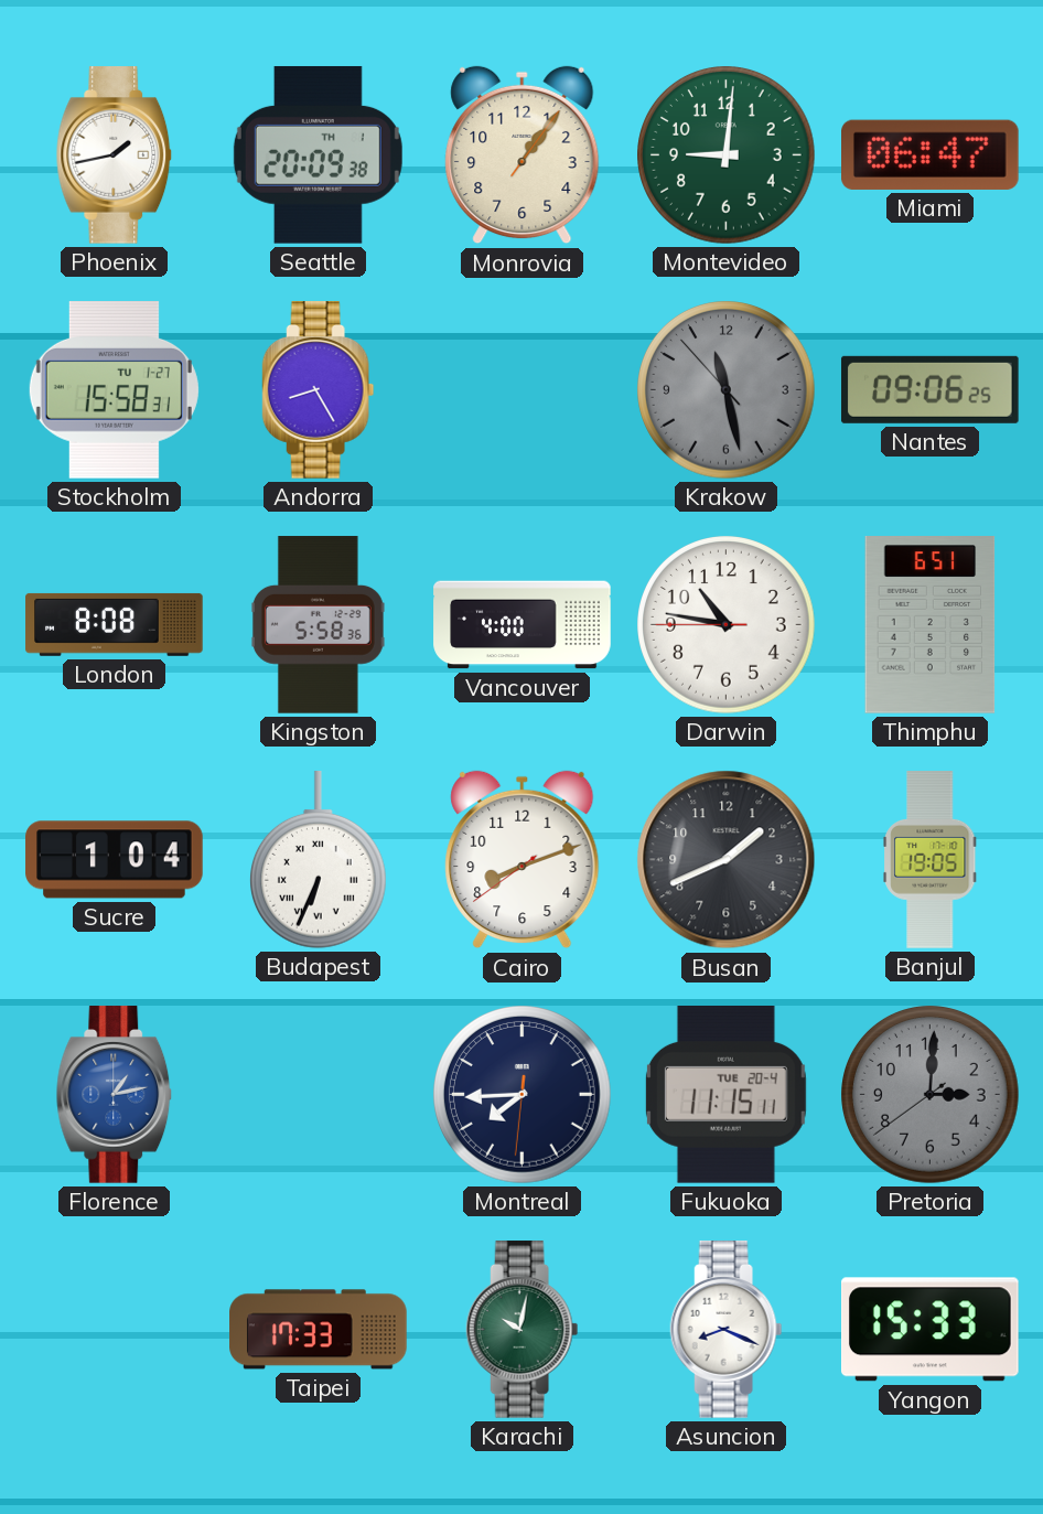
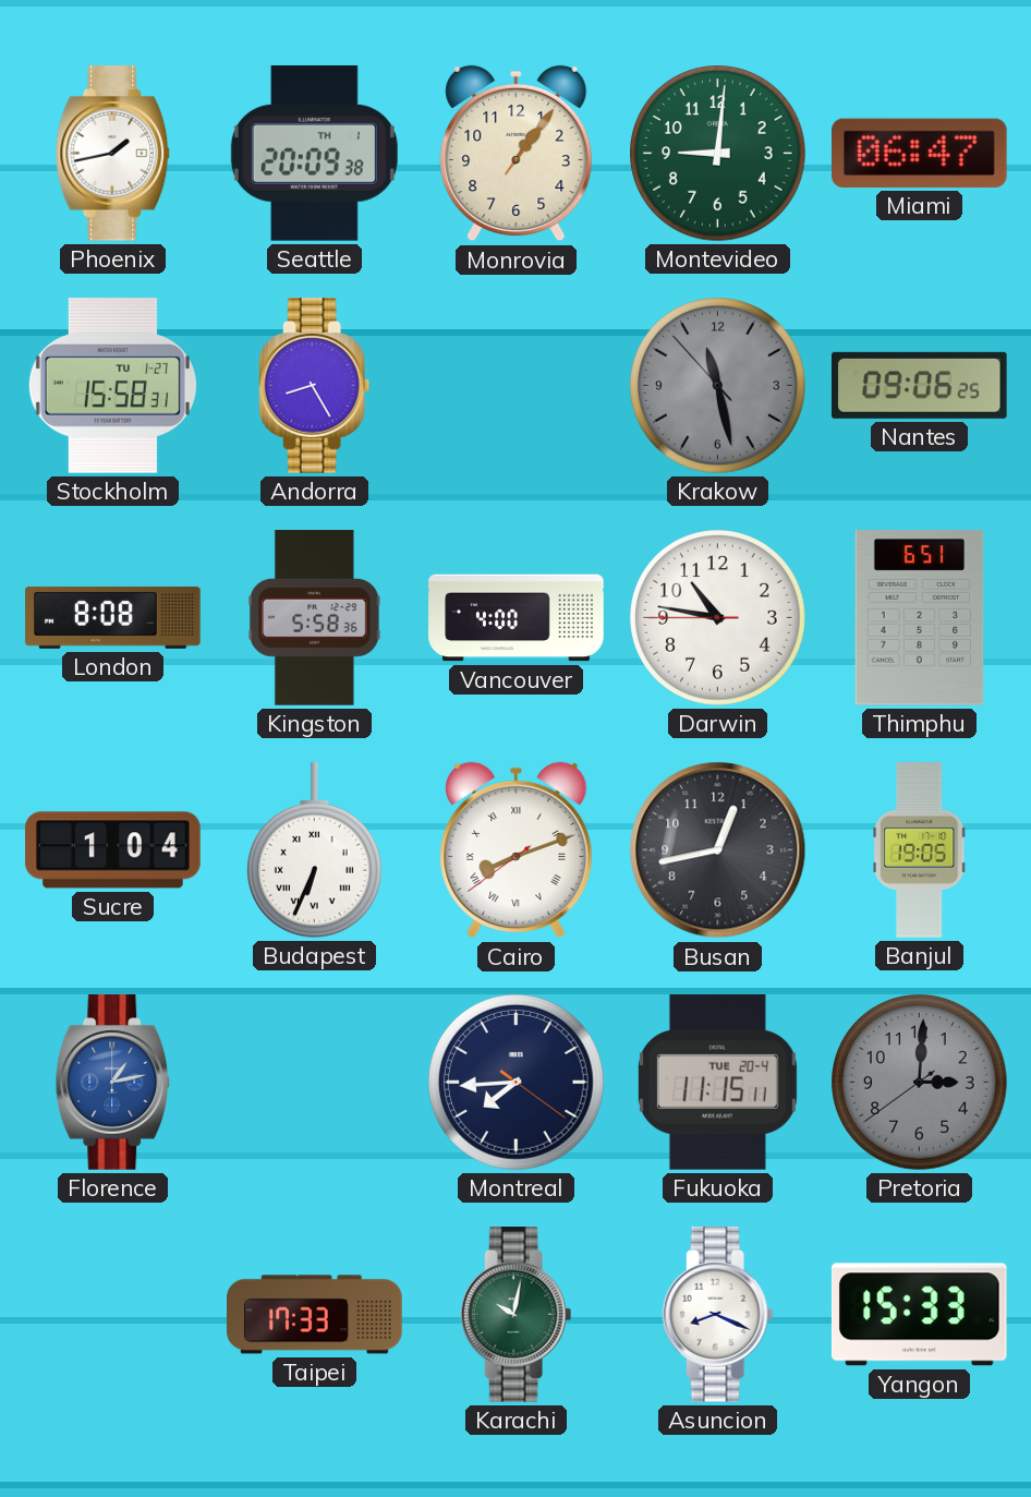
Cairo numerals: Arabic -> Roman
Busan: 1:41 -> 12:43
Montreal: 7:44:31 -> 7:44:21
